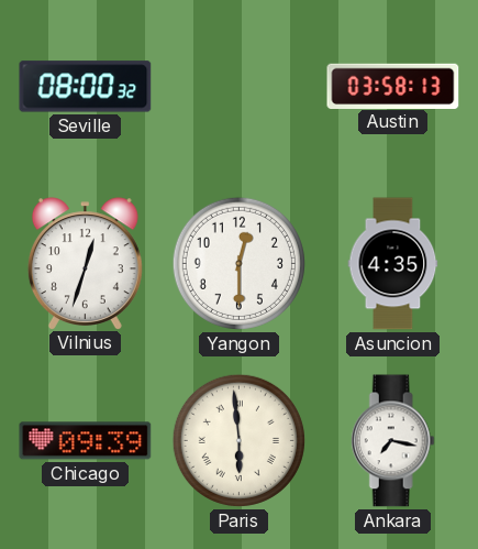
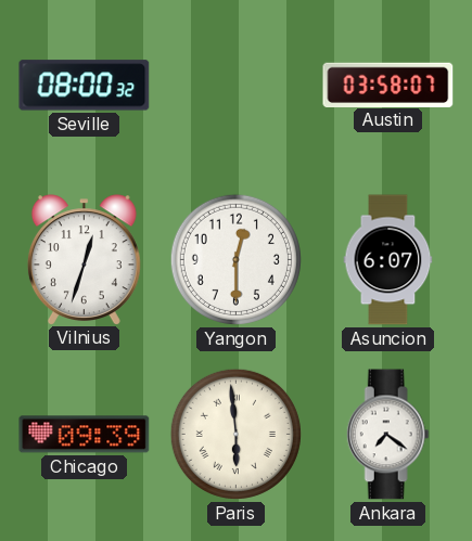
Austin: 03:58:13 -> 03:58:07
Asuncion: 4:35 -> 6:07
Ankara: 7:17 -> 7:21
